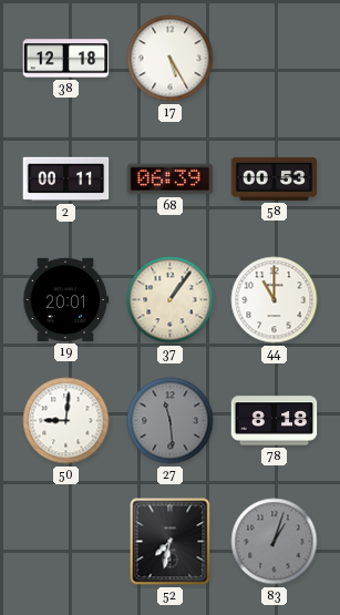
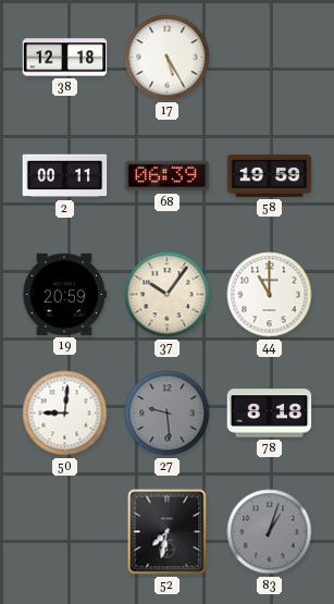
58: 00:53 -> 19:59
19: 20:01 -> 20:59
37: 1:06 -> 10:06
27: 11:29 -> 9:29
